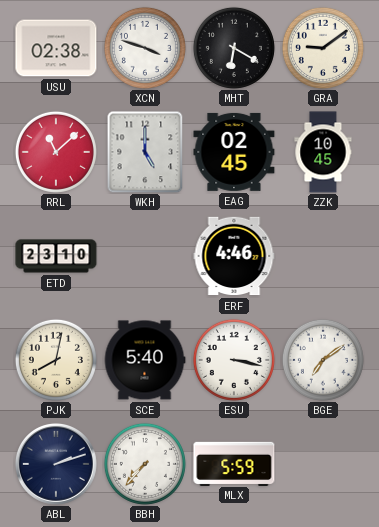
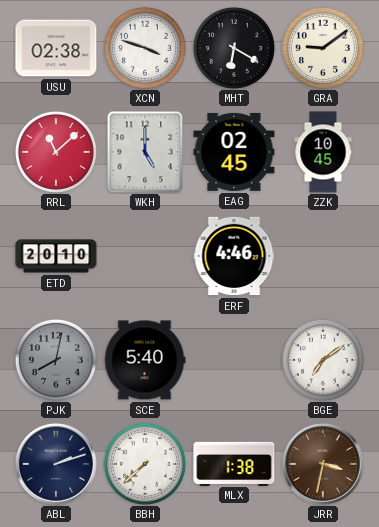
ETD: 23:10 -> 20:10
PJK dial: cream -> grey
ESU: 3:17 -> none
BBH: 7:37 -> 7:38
MLX: 5:59 -> 1:38
JRR: none -> 3:32
